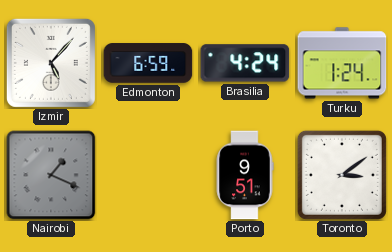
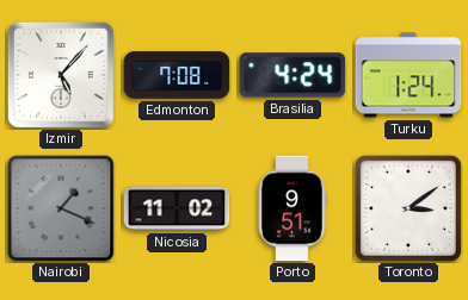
Edmonton: 6:59 -> 7:08
Nicosia: none -> 11:02
